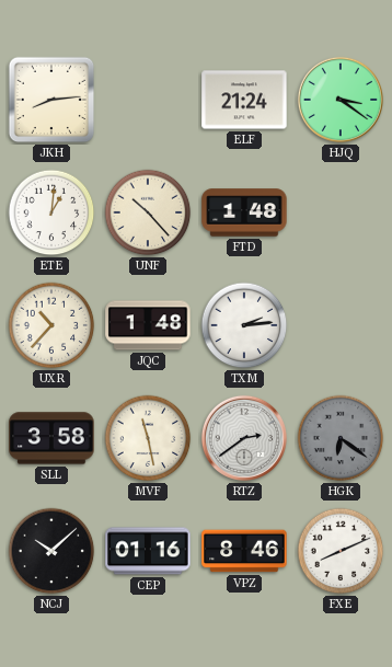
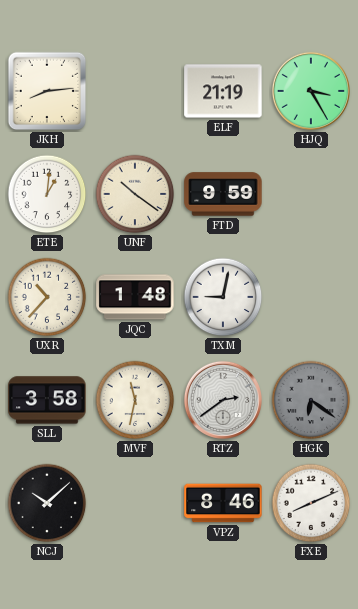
ELF: 21:24 -> 21:19
HJQ: 3:21 -> 3:25
UNF: 10:23 -> 10:21
FTD: 1:48 -> 9:59
TXM: 2:14 -> 9:02
MVF: 11:28 -> 11:32
CEP: 01:16 -> none
